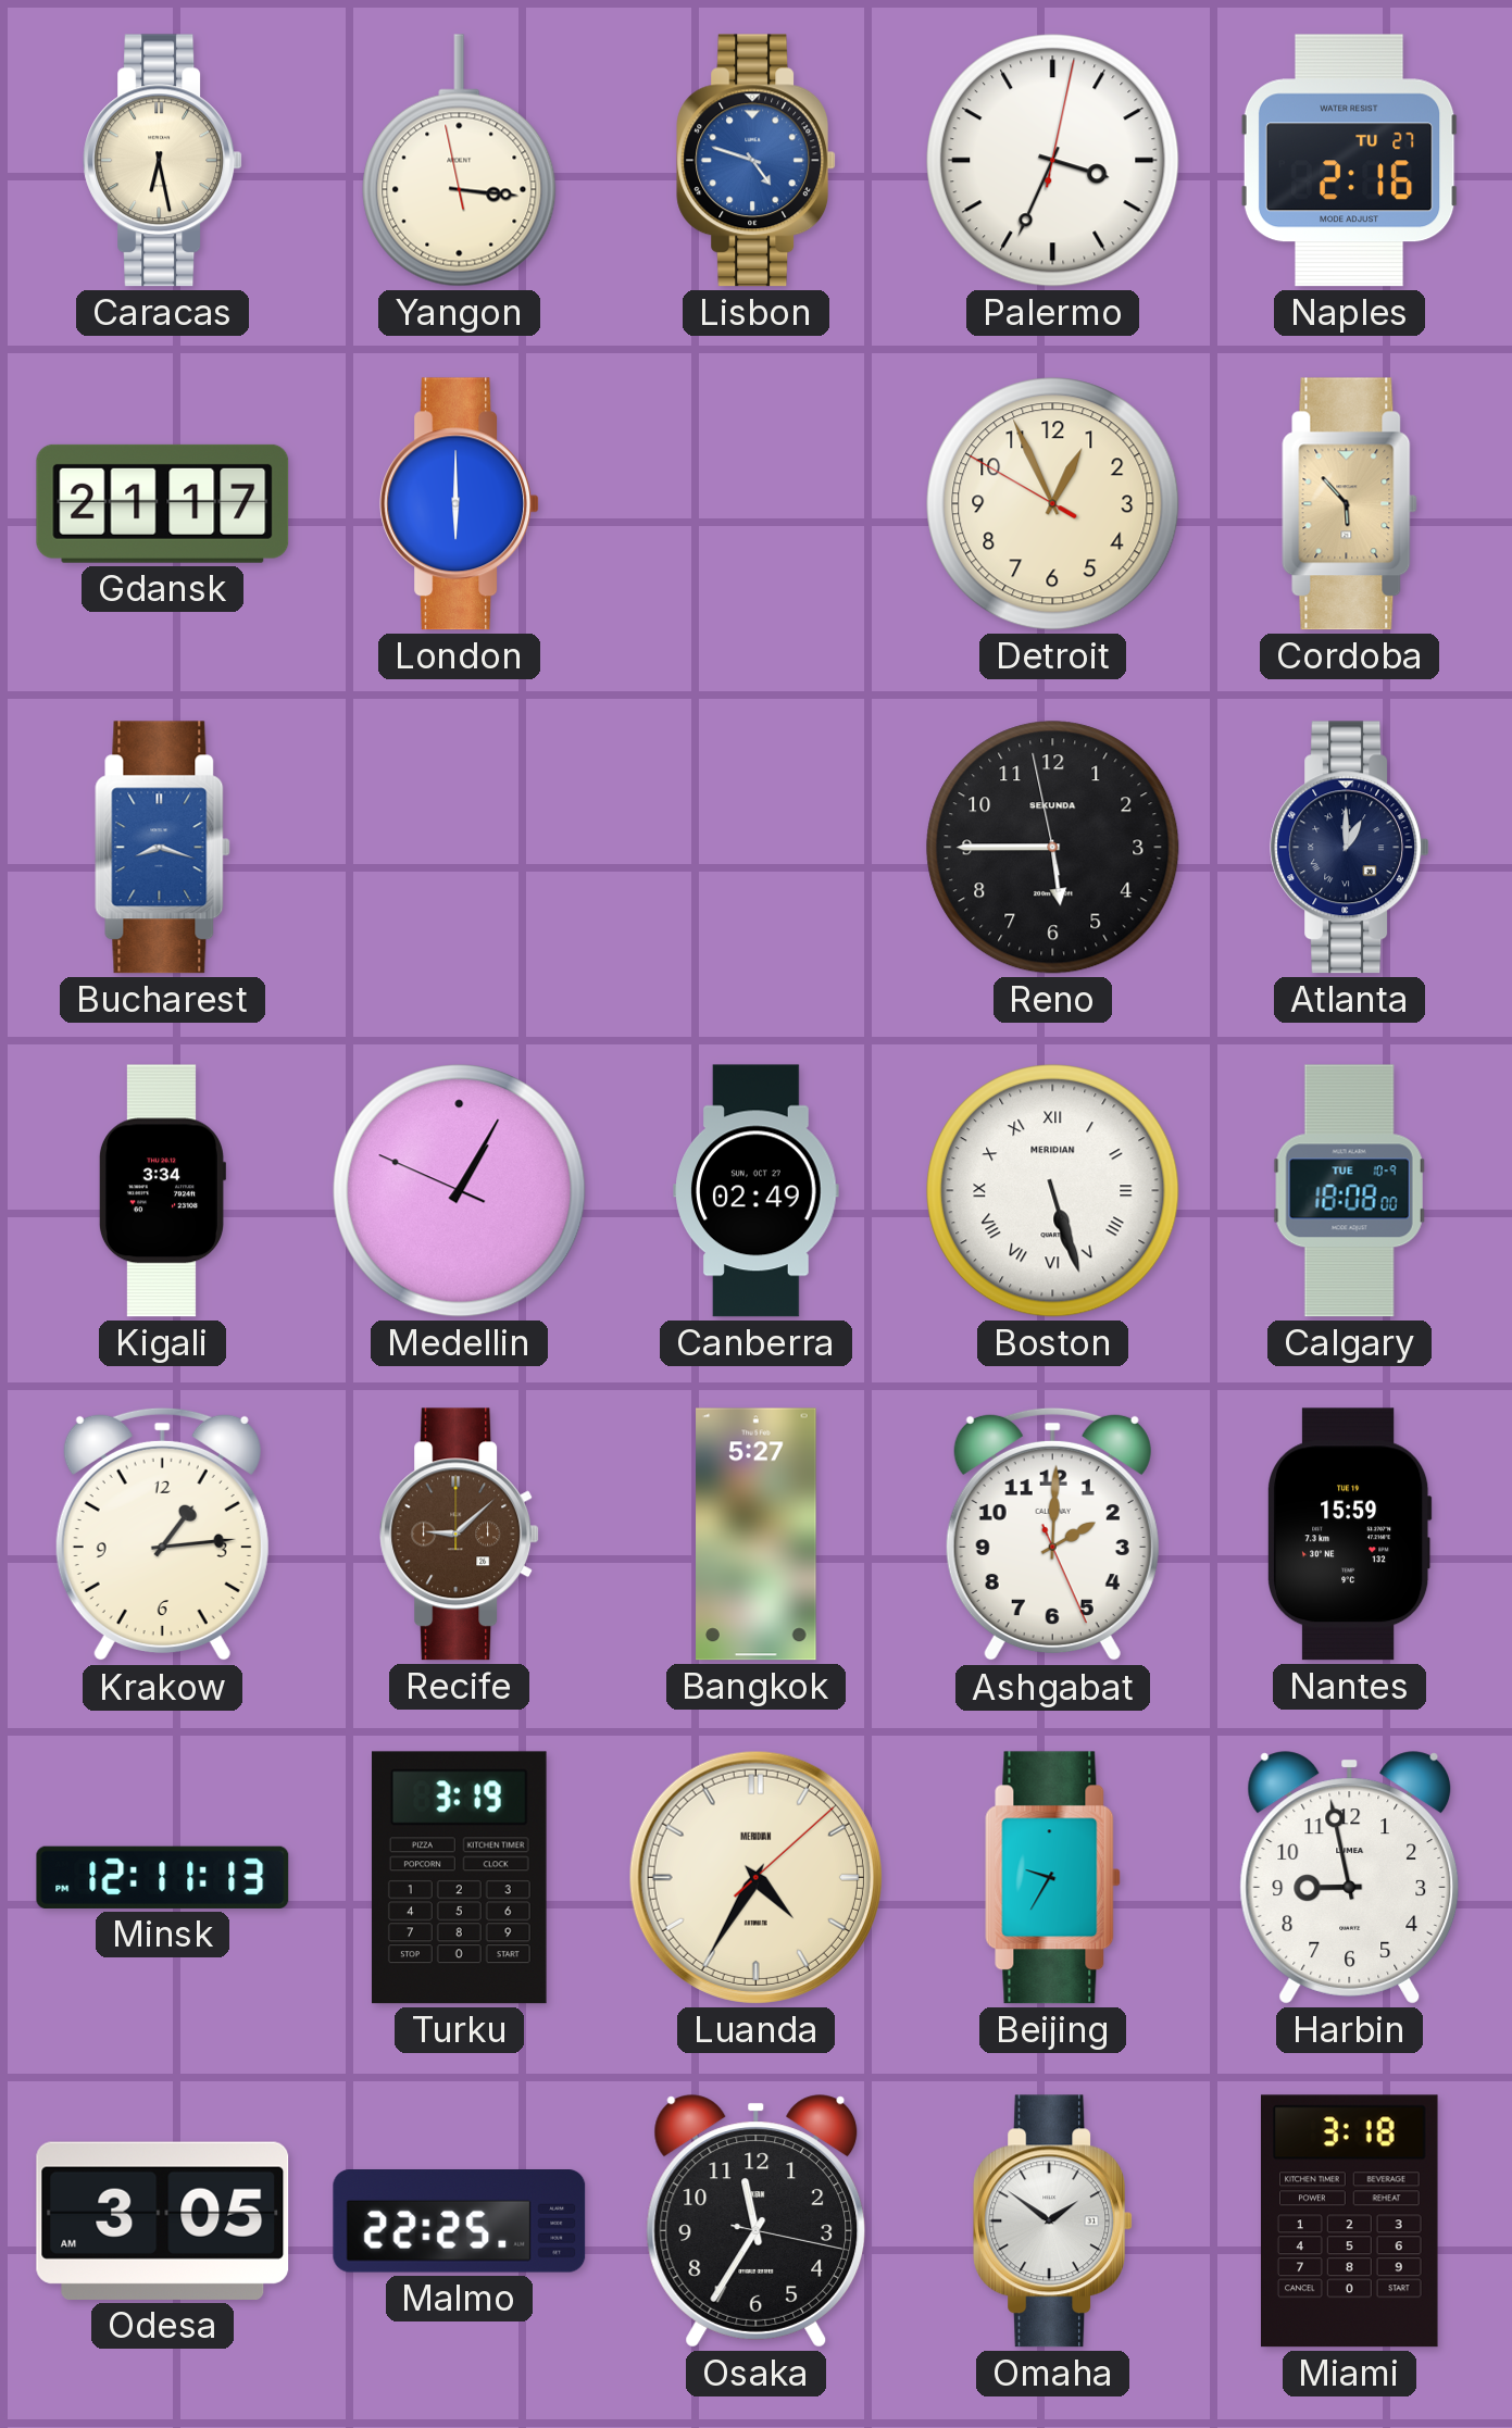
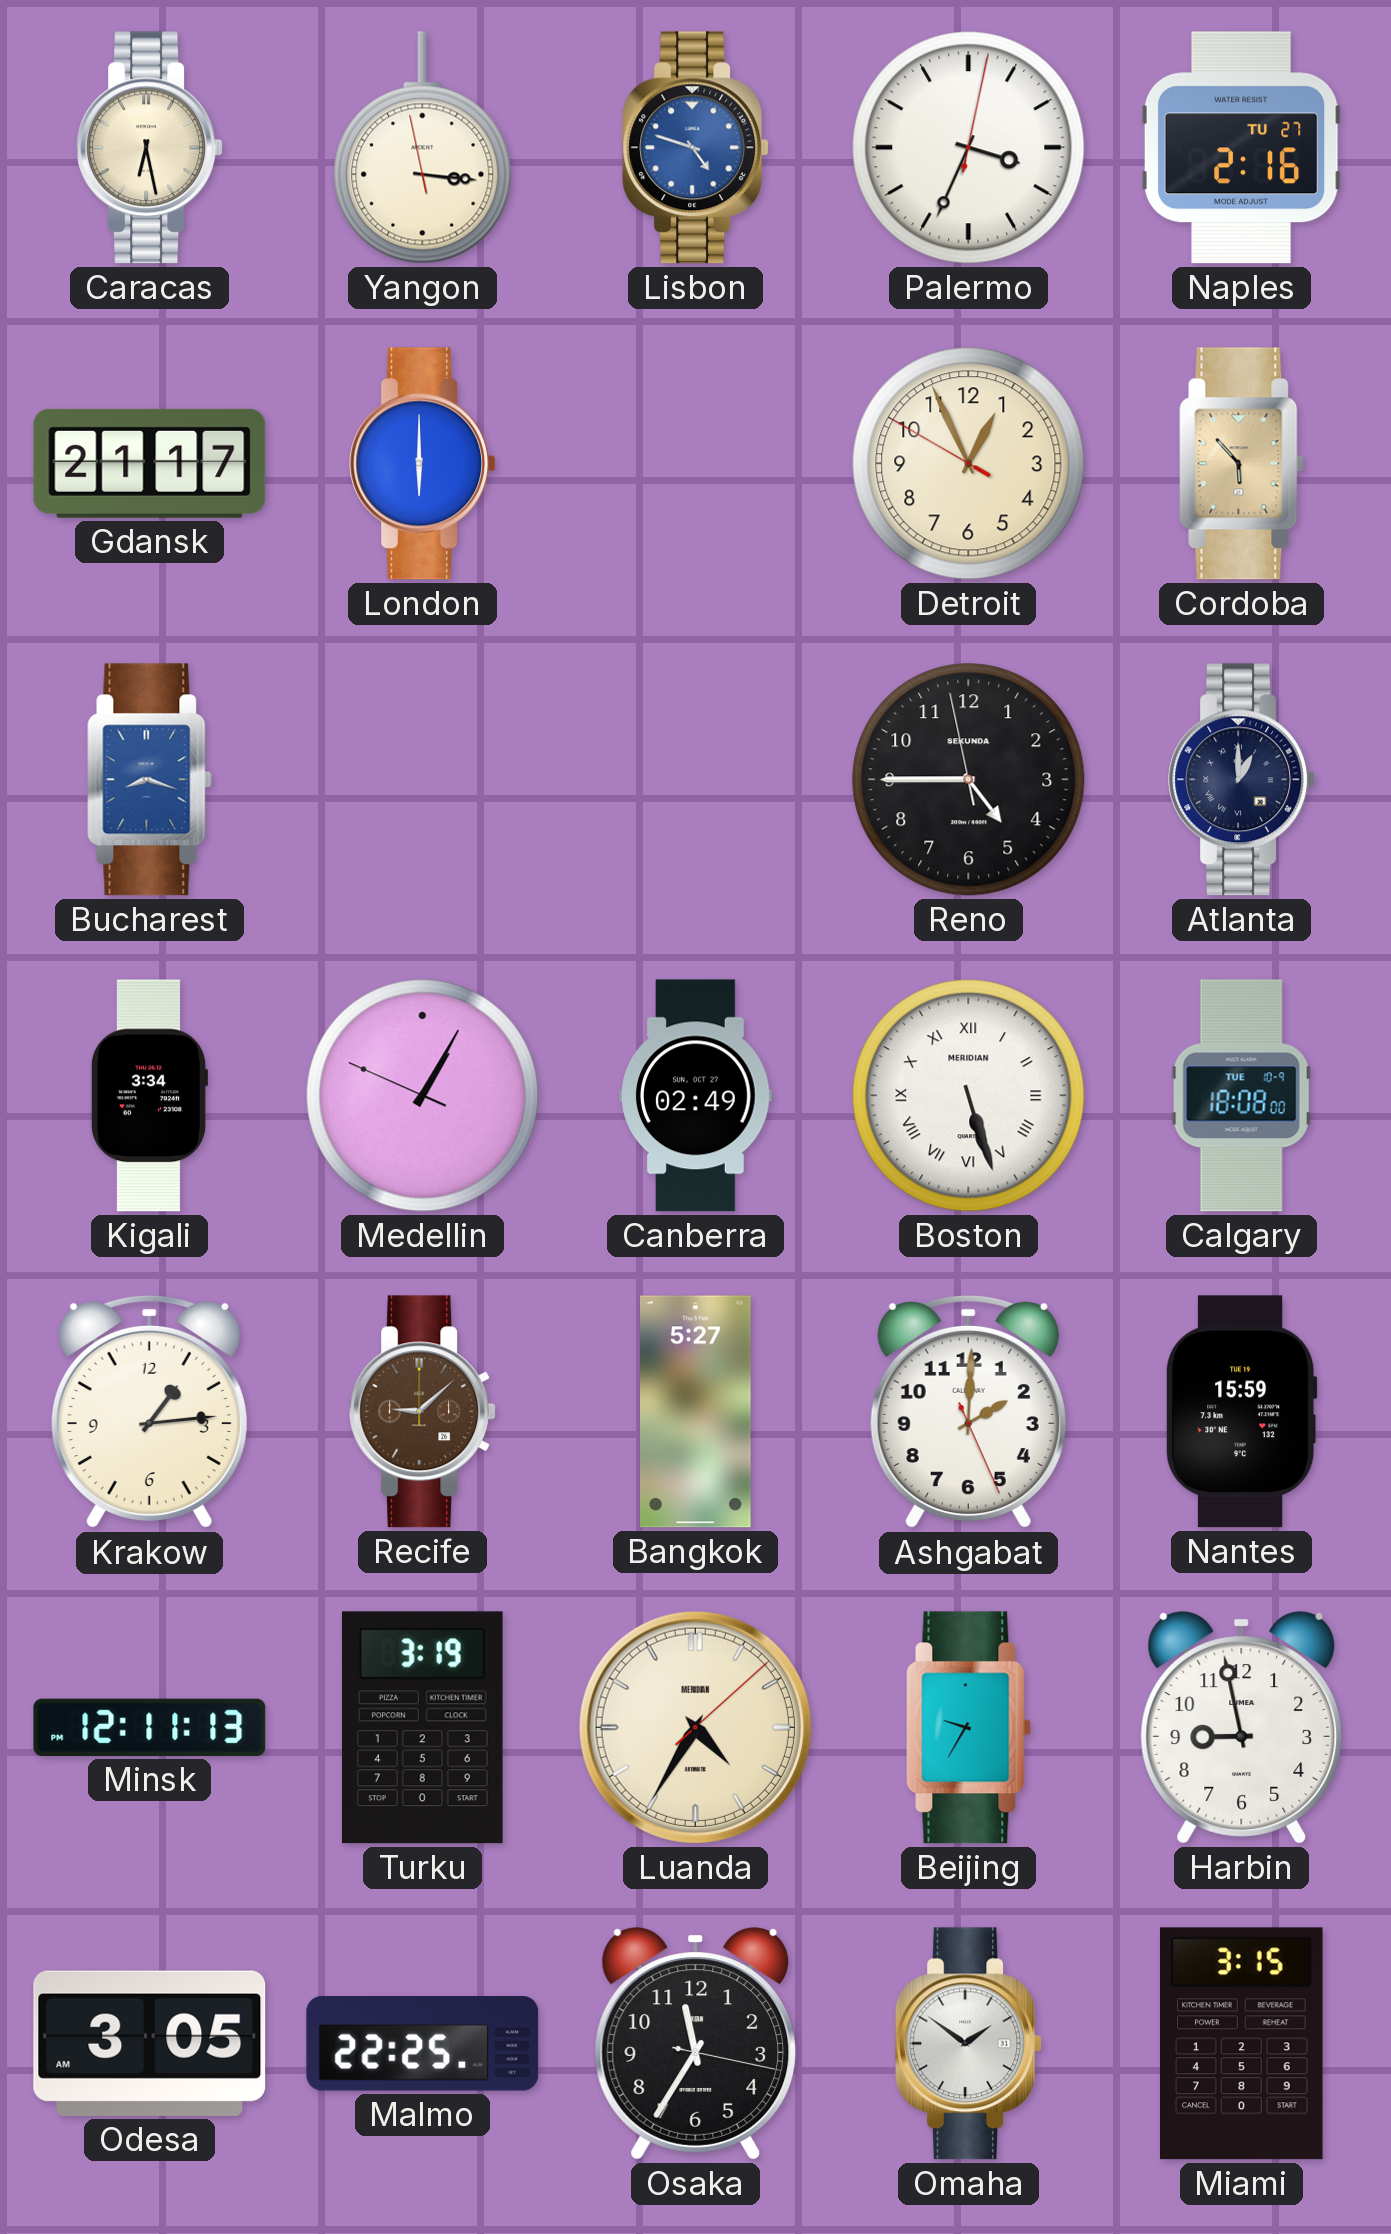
Reno: 5:44 -> 4:44
Miami: 3:18 -> 3:15
